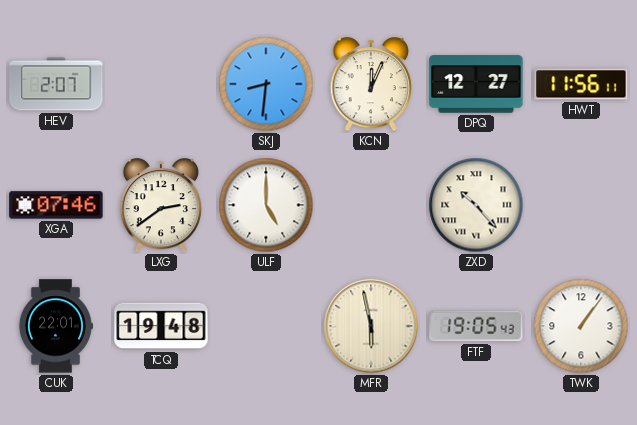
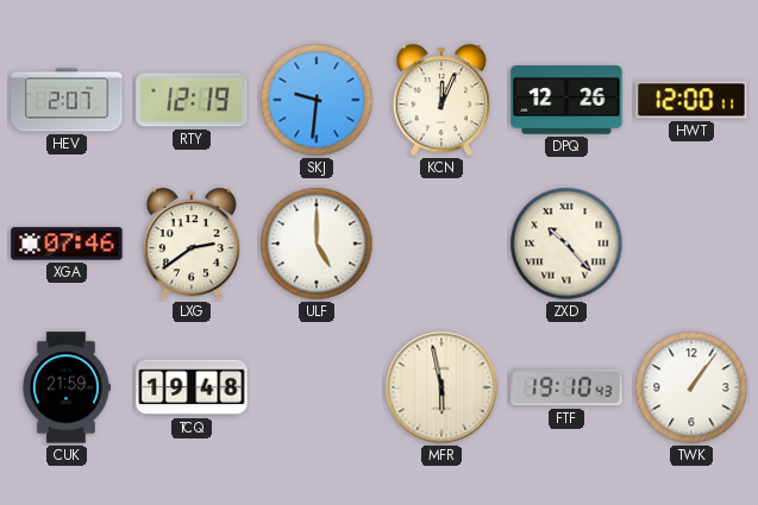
RTY: none -> 12:19
SKJ: 8:31 -> 9:31
DPQ: 12:27 -> 12:26
HWT: 11:56 -> 12:00
CUK: 22:01 -> 21:59
FTF: 19:05 -> 19:10
